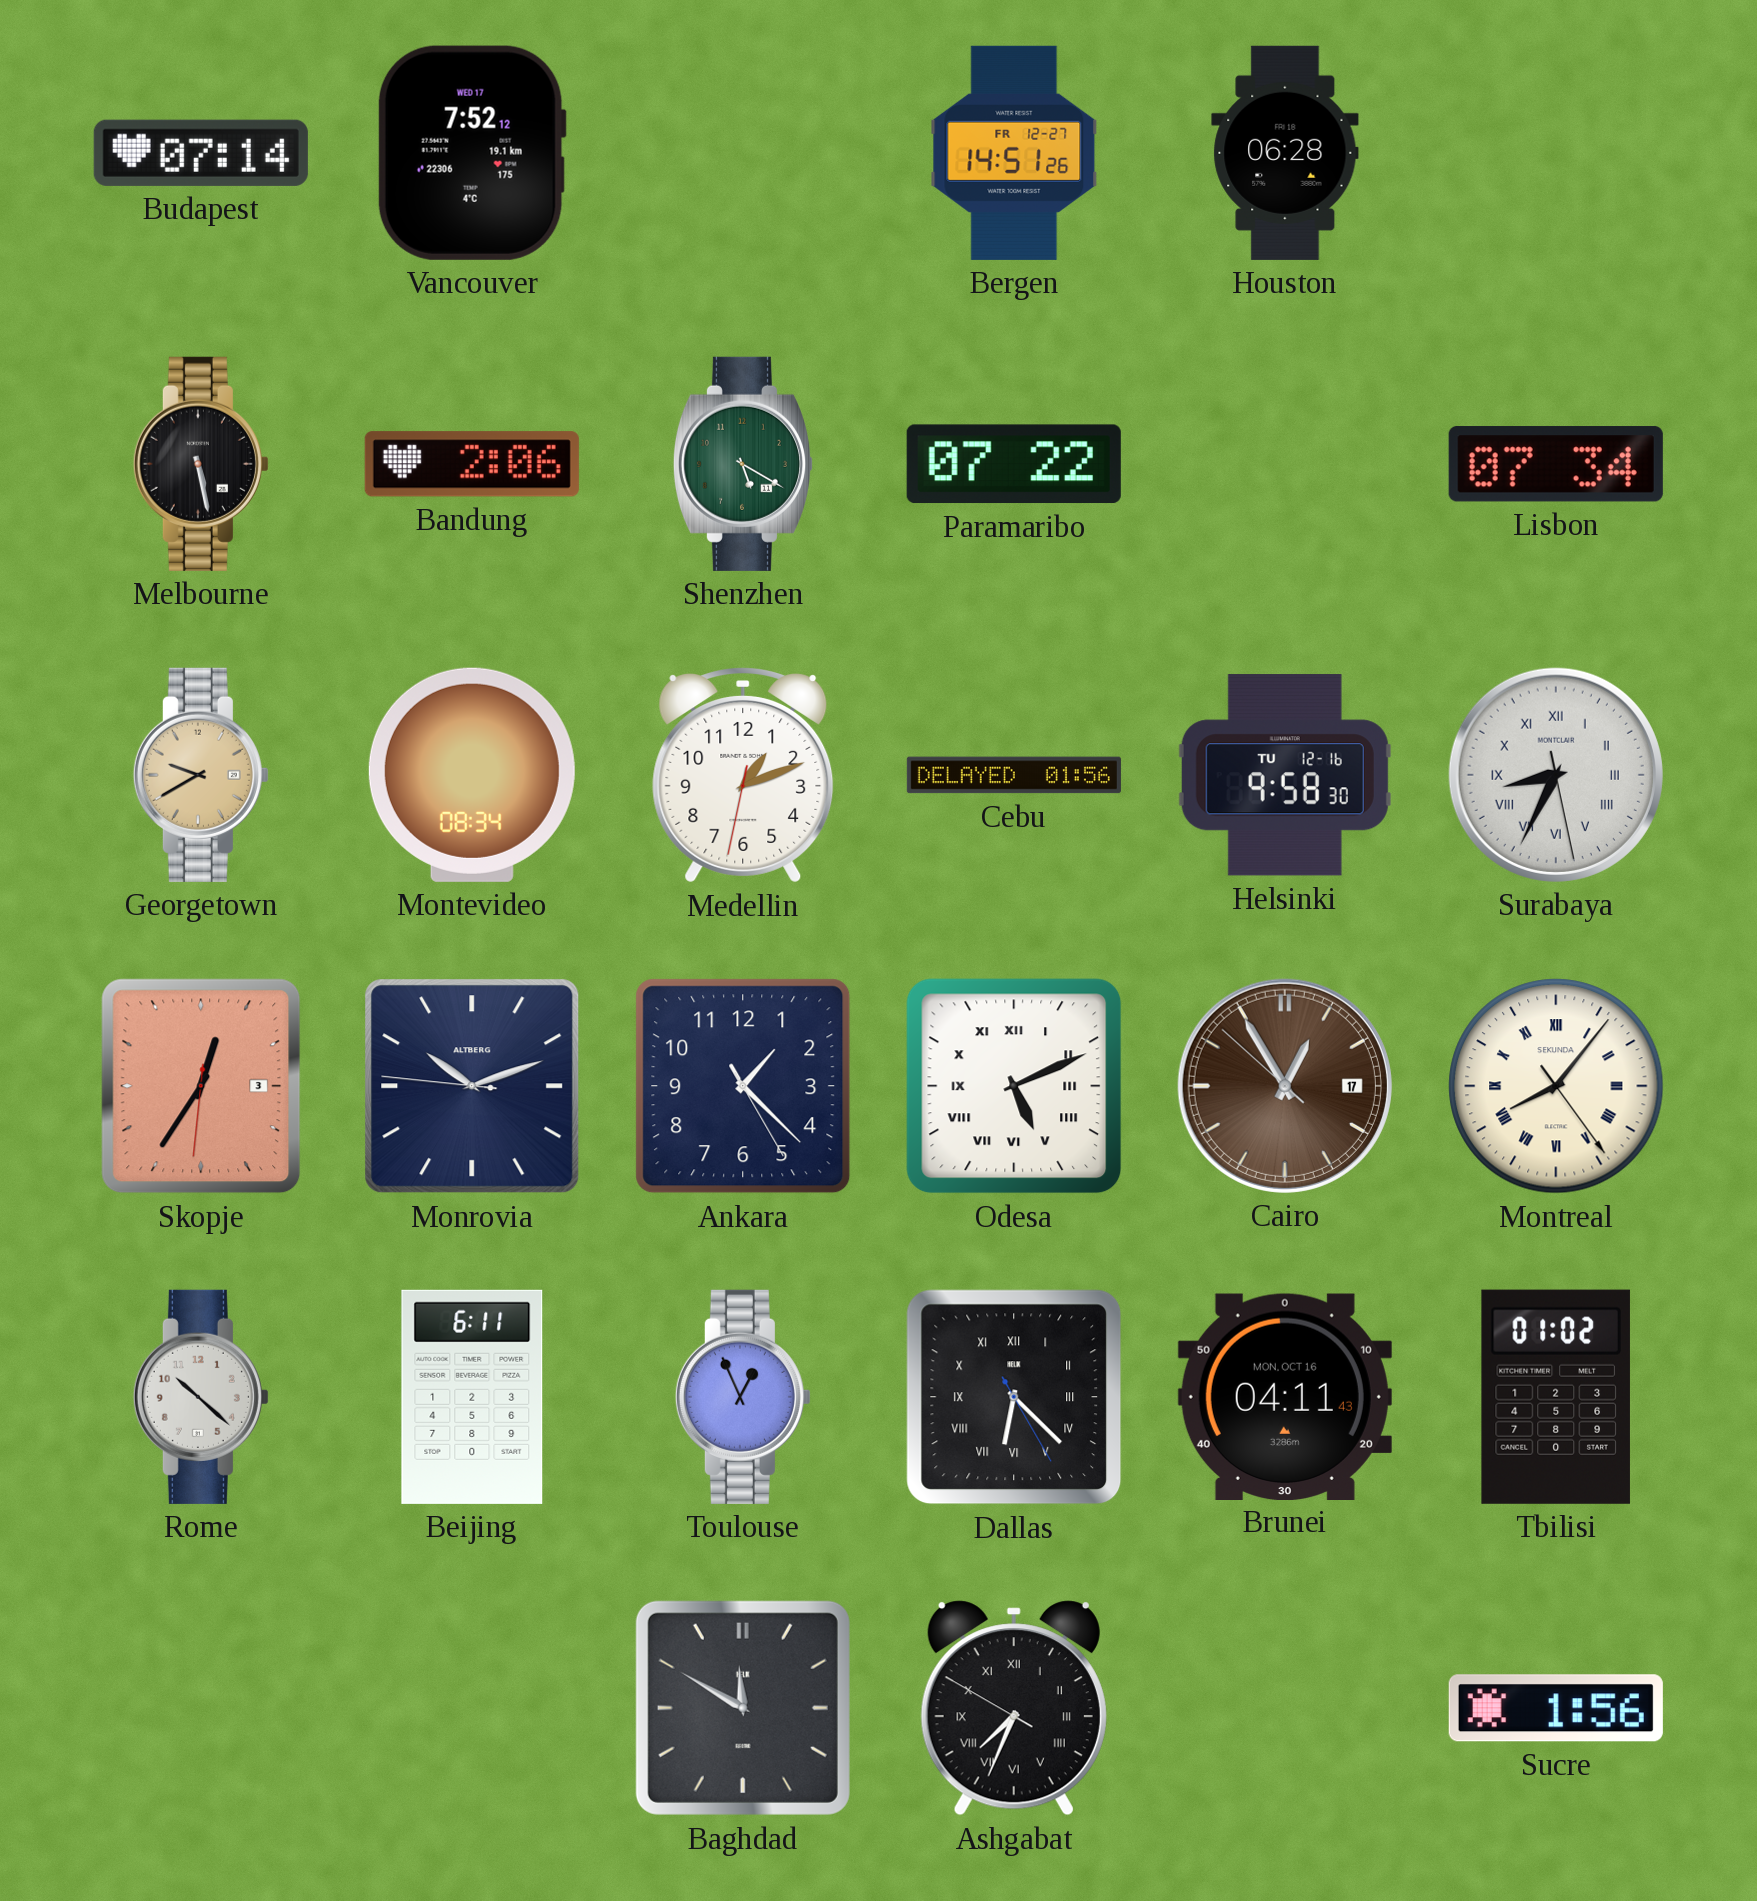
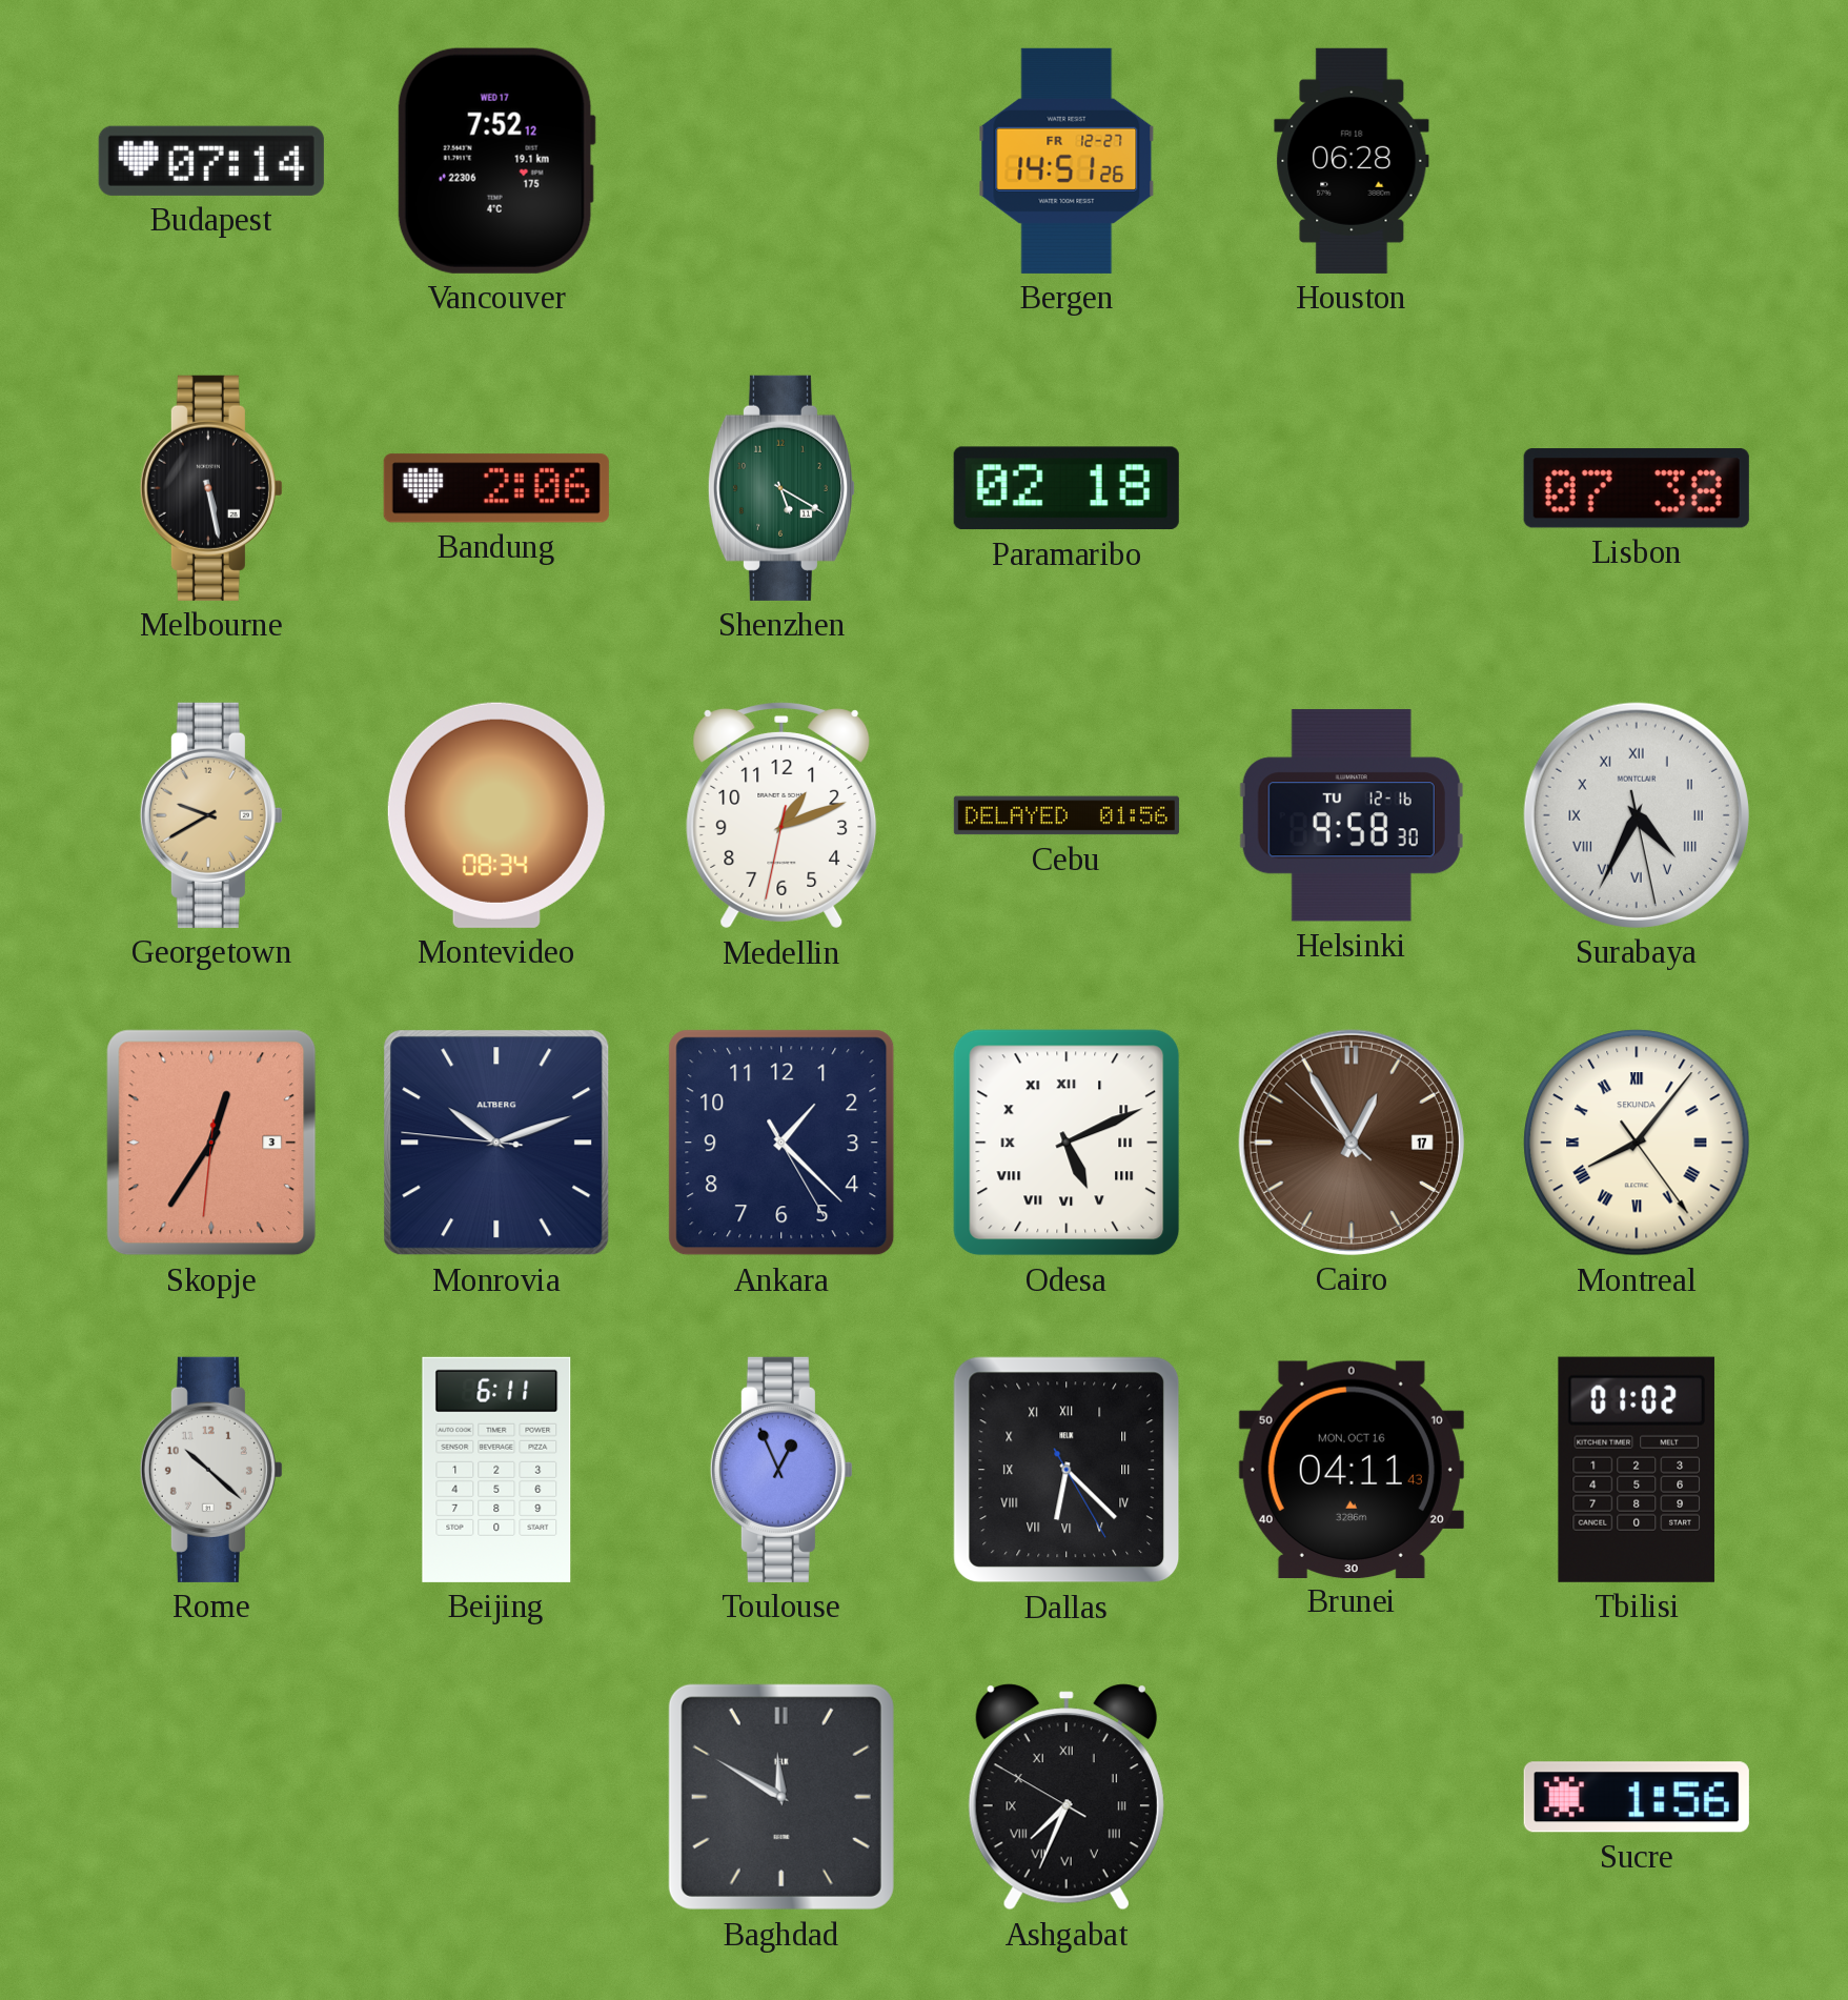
Paramaribo: 07:22 -> 02:18
Lisbon: 07:34 -> 07:38
Surabaya: 8:34 -> 4:34
